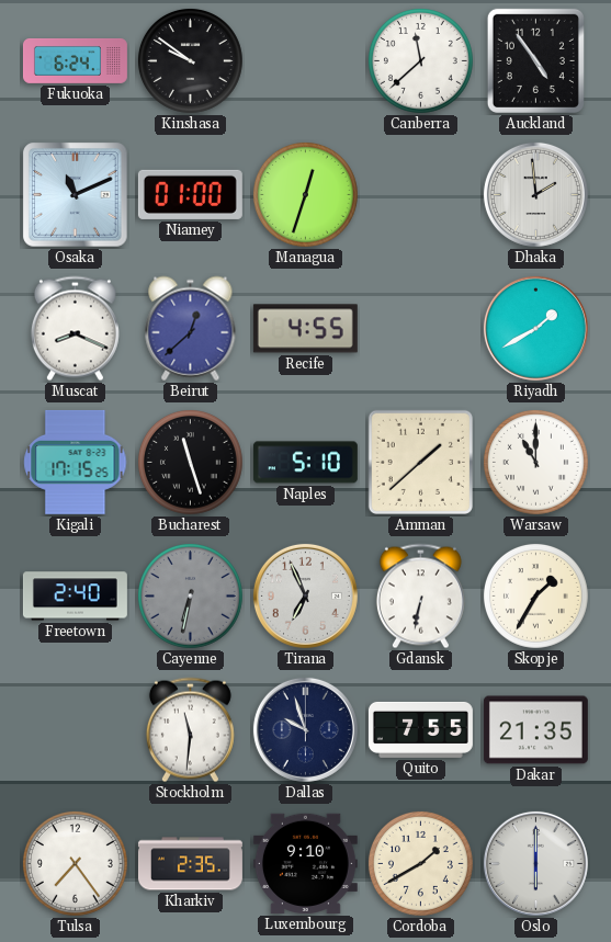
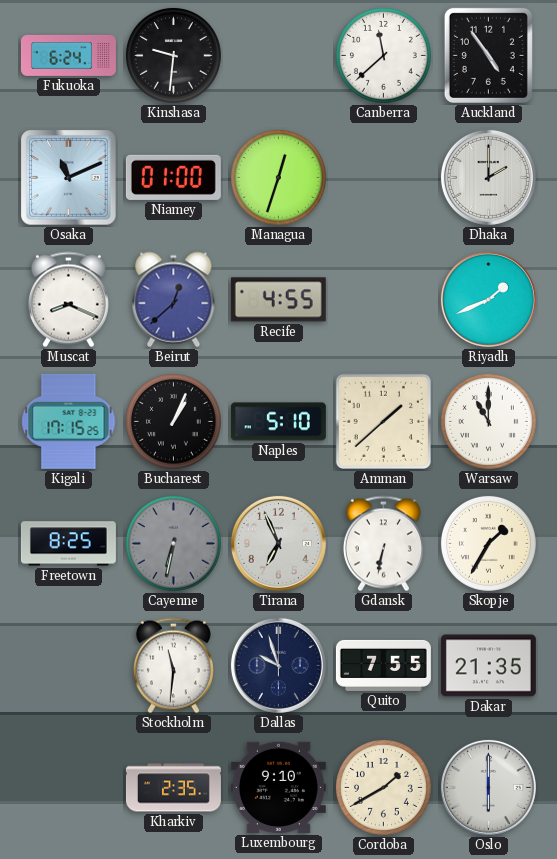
Kinshasa: 9:51 -> 9:31
Dhaka: 1:59 -> 2:00
Riyadh: 1:40 -> 1:41
Bucharest: 11:27 -> 1:04
Freetown: 2:40 -> 8:25
Tulsa: 7:24 -> none
